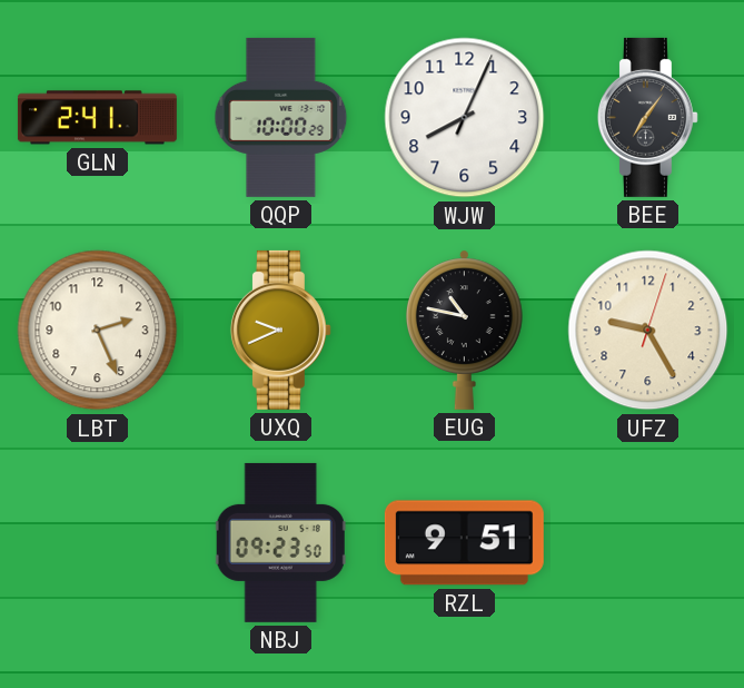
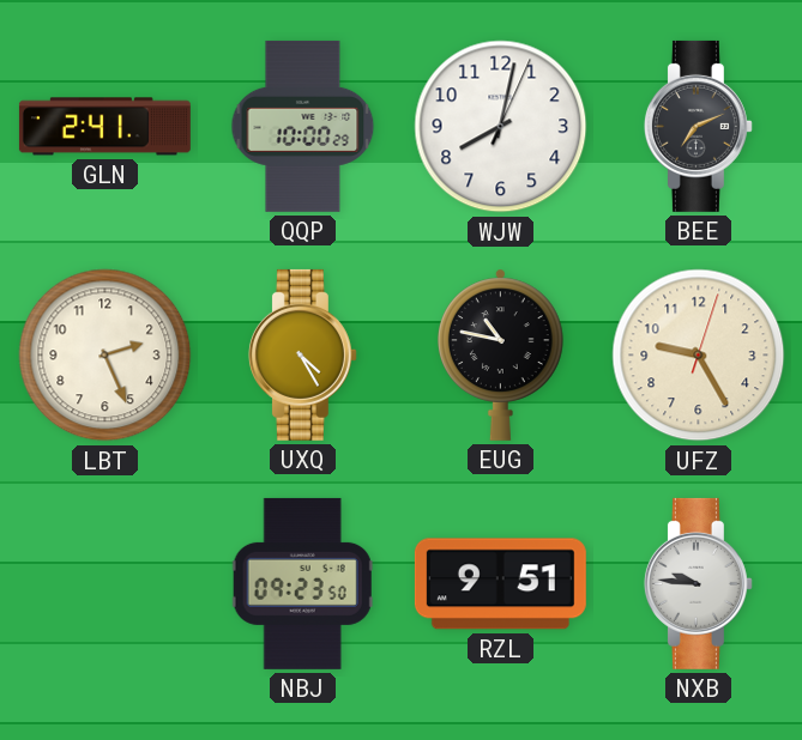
WJW: 8:04 -> 8:02
BEE: 7:06 -> 7:11
UXQ: 9:41 -> 4:25
NXB: none -> 9:46
